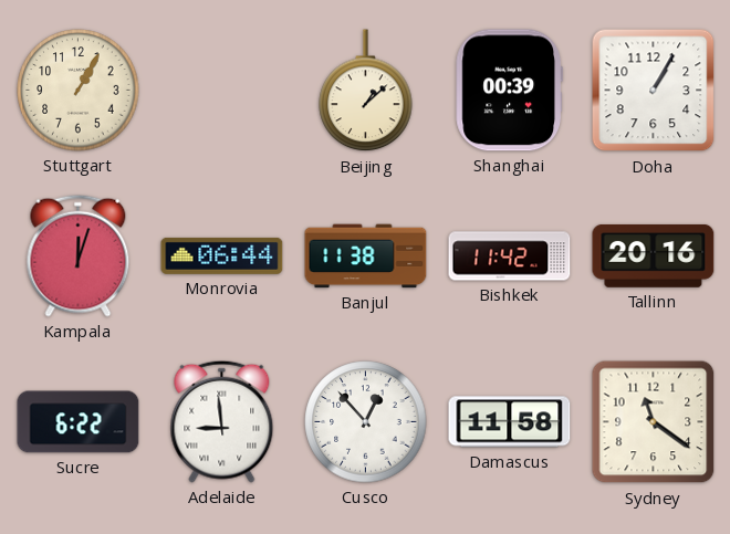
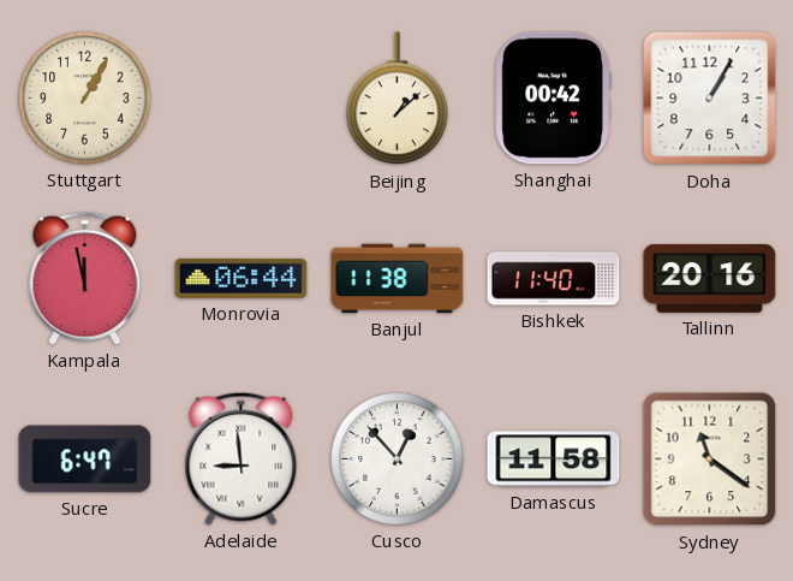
Shanghai: 00:39 -> 00:42
Kampala: 12:03 -> 11:58
Bishkek: 11:42 -> 11:40
Sucre: 6:22 -> 6:47
